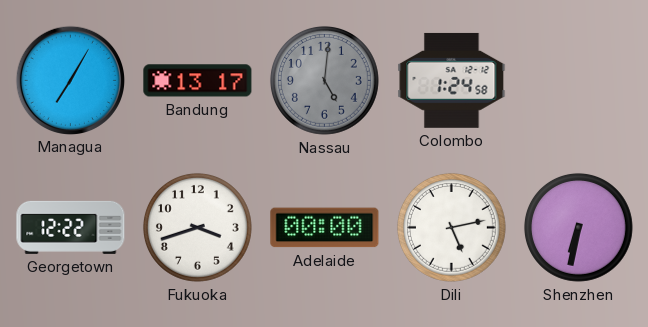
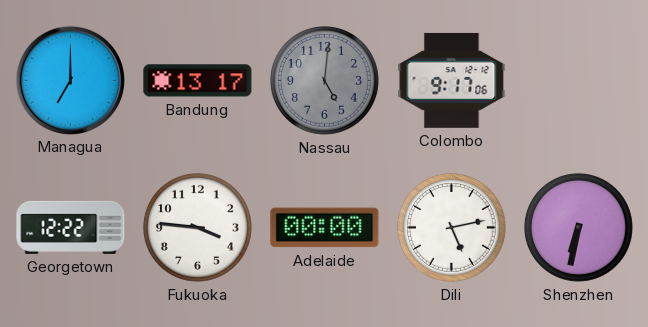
Managua: 7:05 -> 7:00
Colombo: 1:24 -> 9:17
Fukuoka: 3:42 -> 3:46
